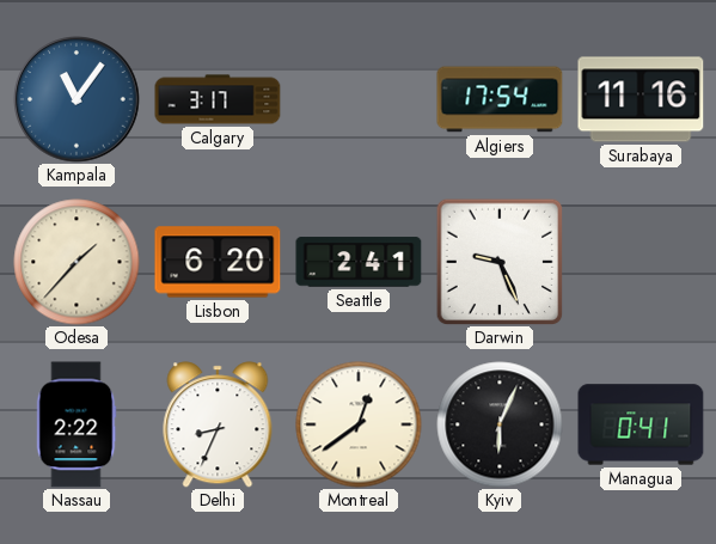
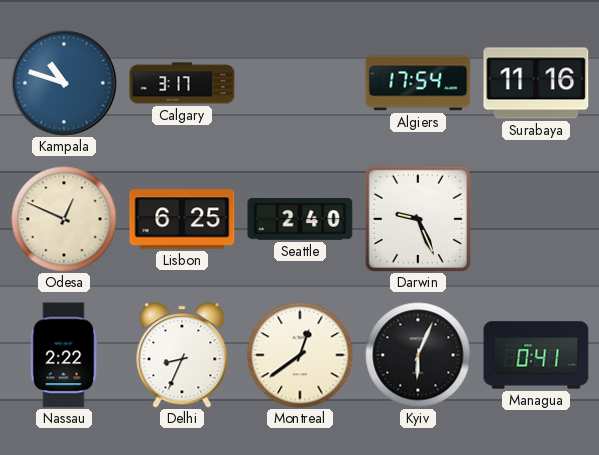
Kampala: 11:06 -> 10:48
Odesa: 1:37 -> 12:49
Lisbon: 6:20 -> 6:25
Seattle: 2:41 -> 2:40
